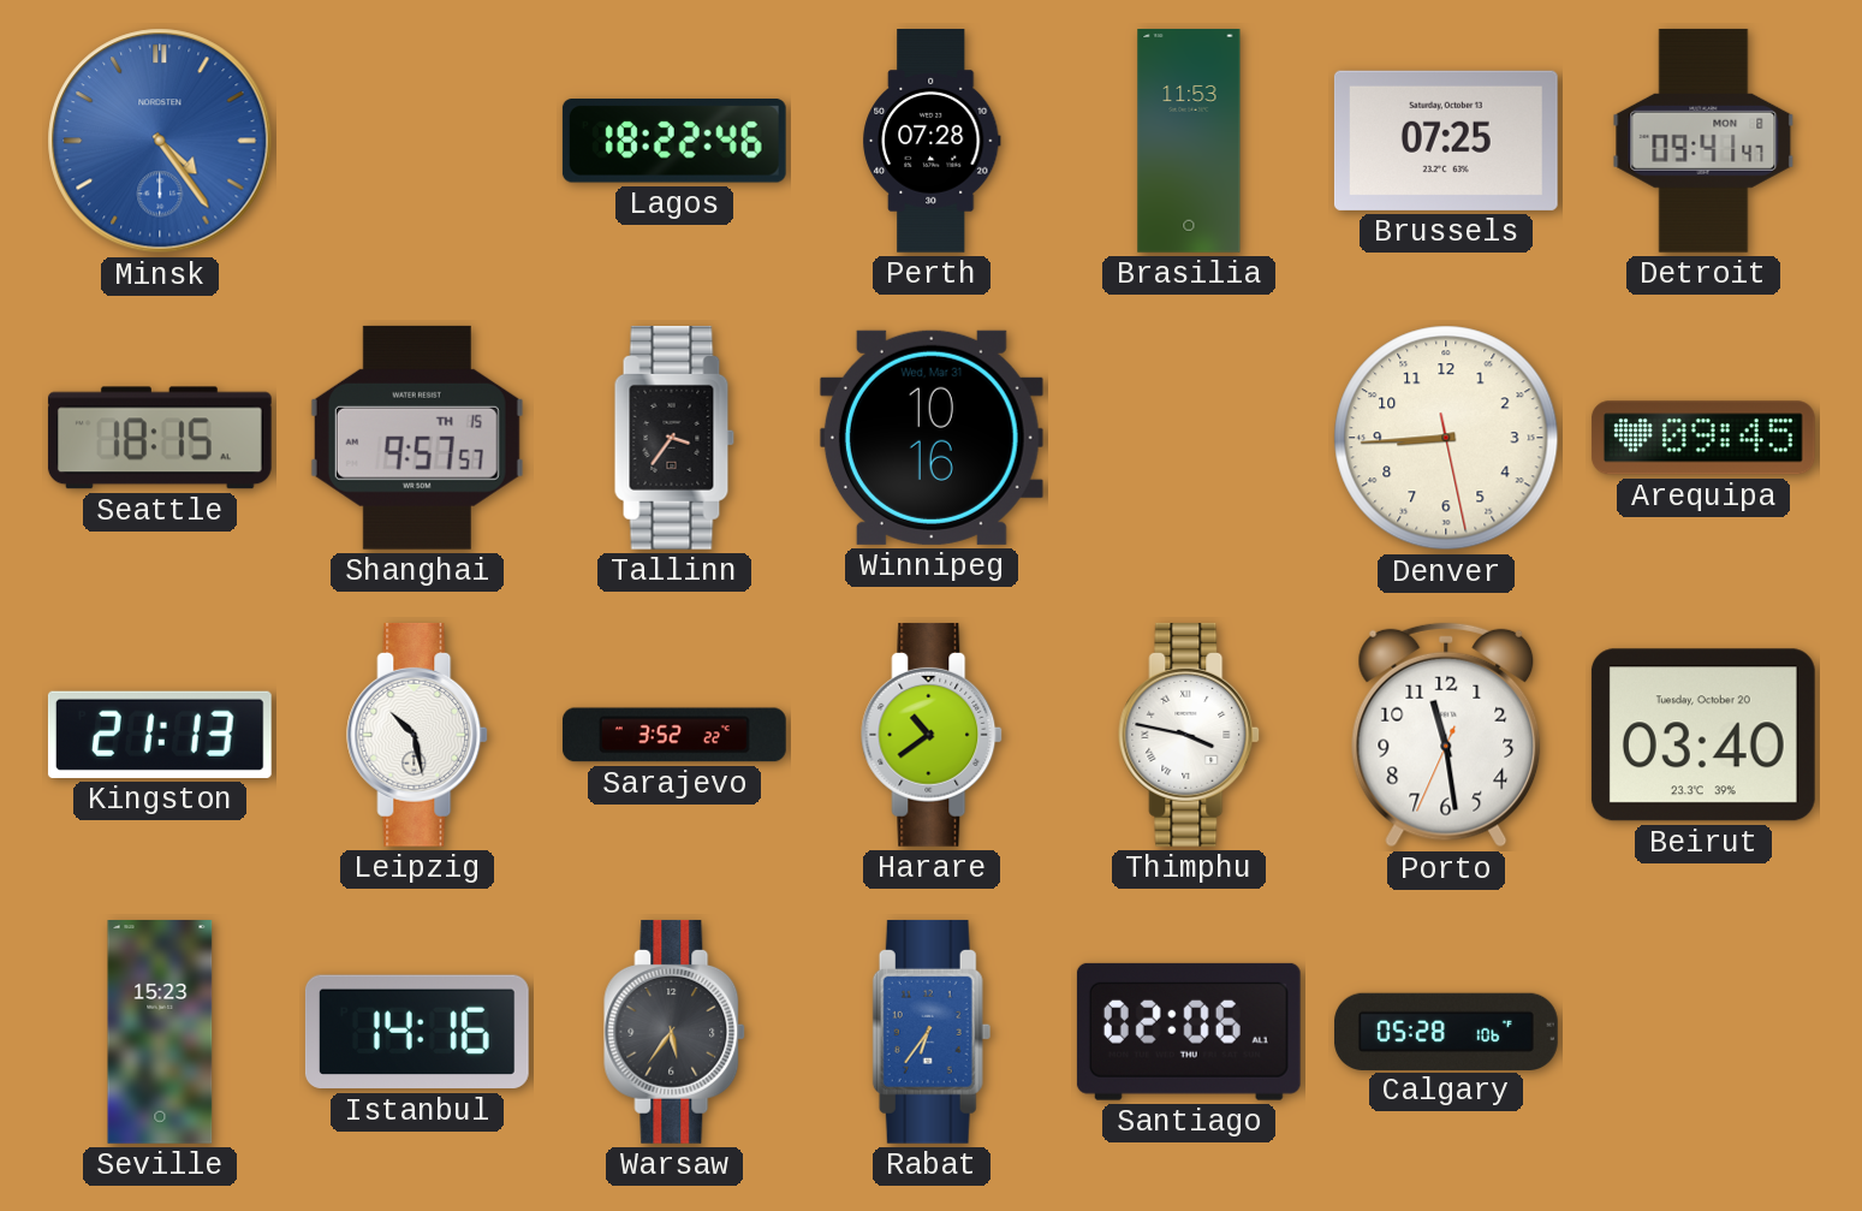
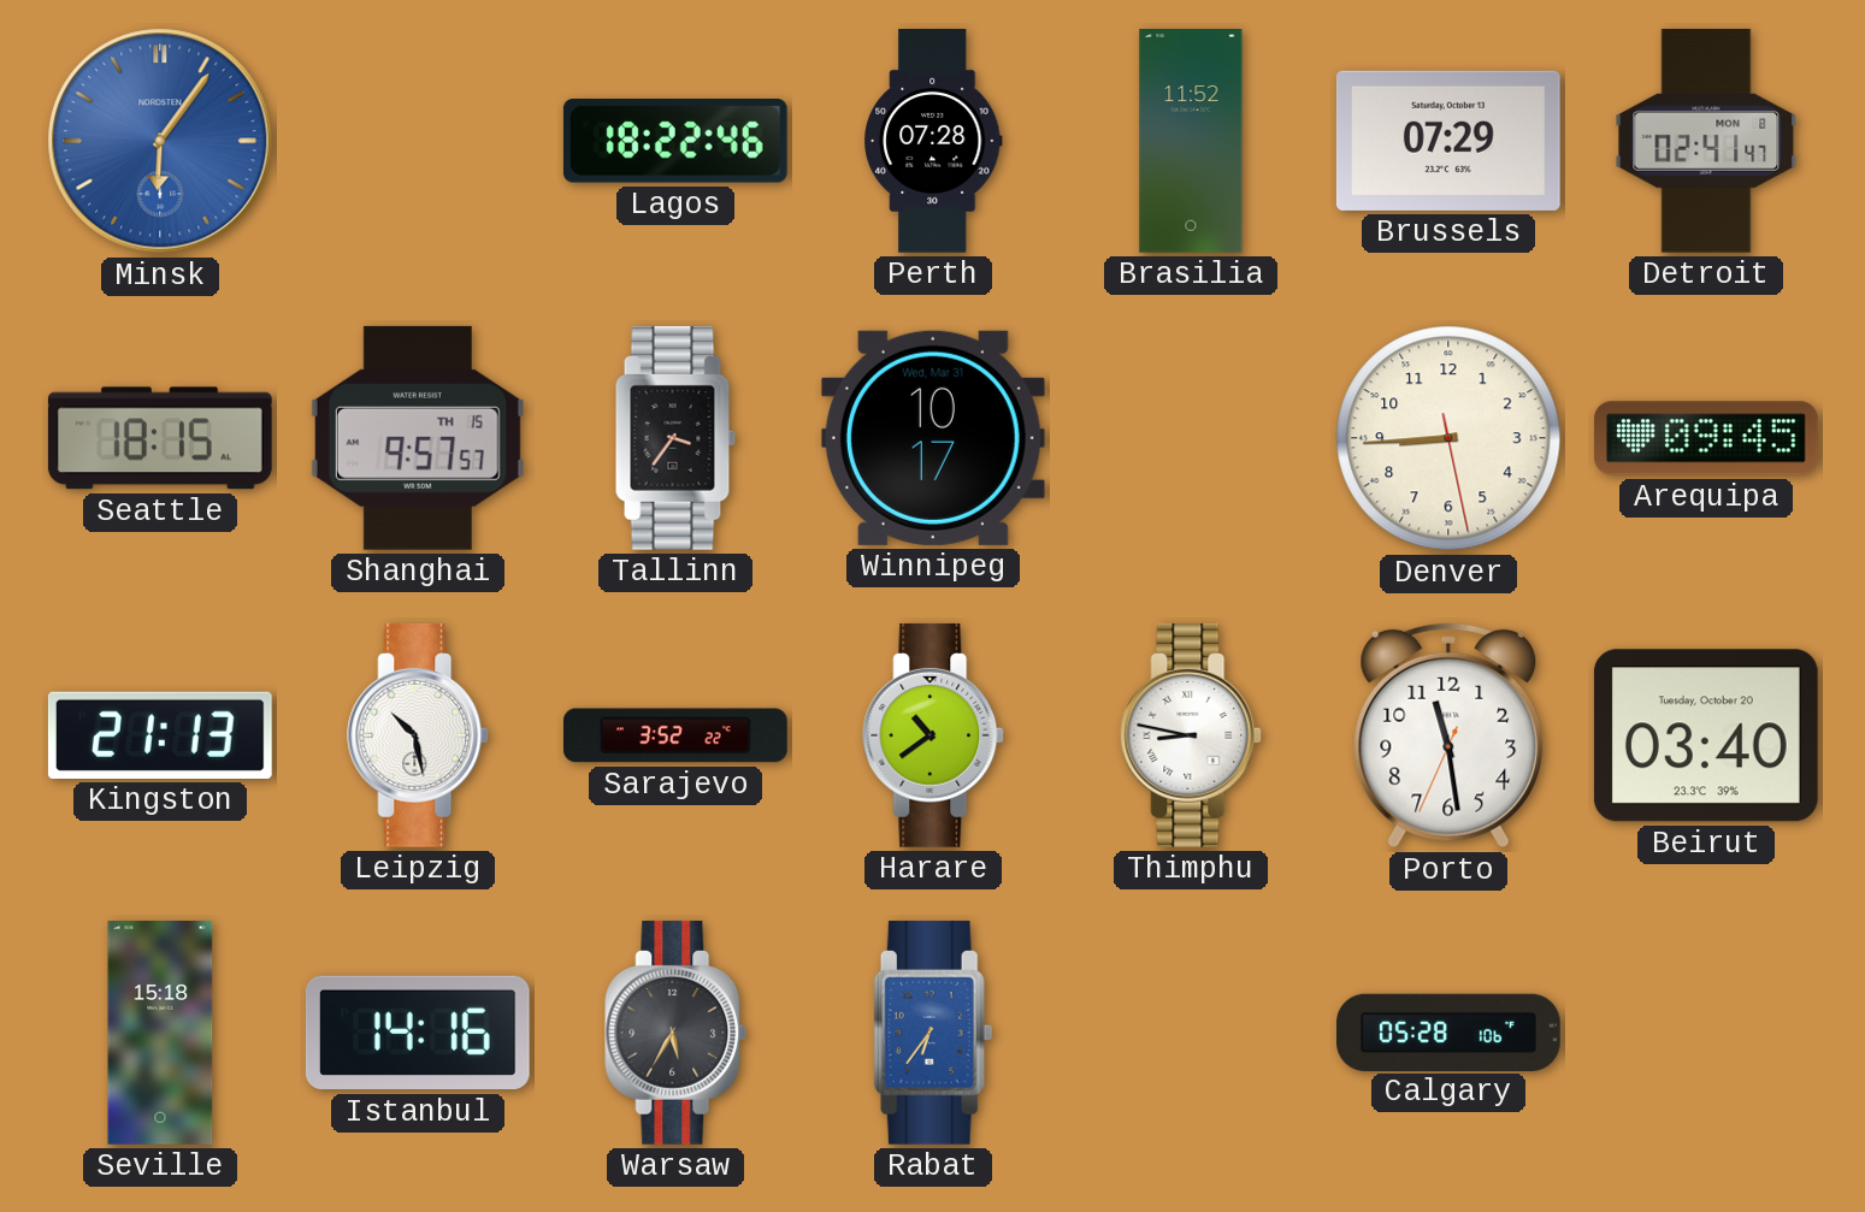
Minsk: 4:24 -> 6:06
Brasilia: 11:53 -> 11:52
Brussels: 07:25 -> 07:29
Detroit: 09:41 -> 02:41
Winnipeg: 10:16 -> 10:17
Thimphu: 3:47 -> 8:47
Seville: 15:23 -> 15:18
Warsaw: 5:36 -> 5:35
Santiago: 02:06 -> none
